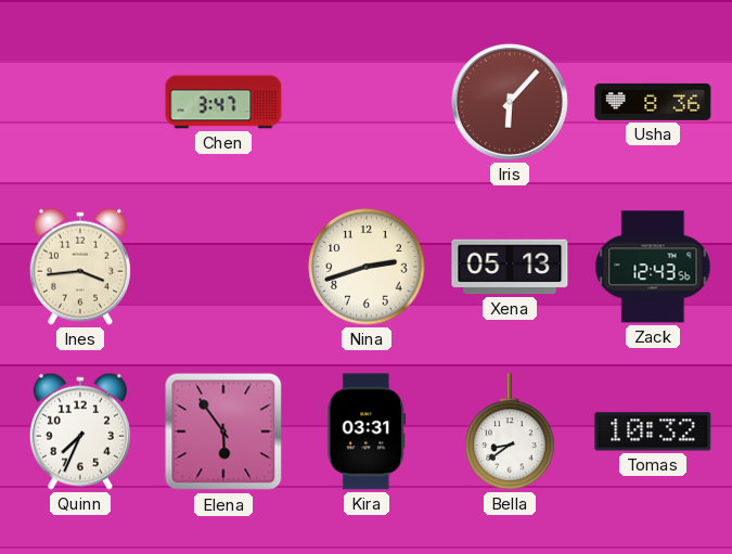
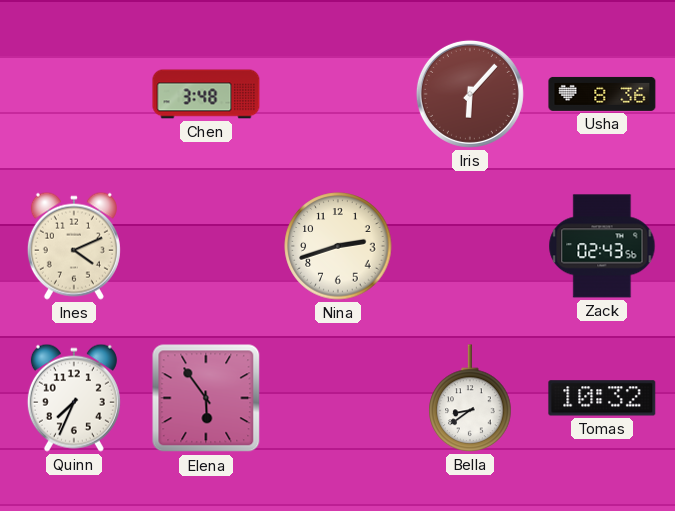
Chen: 3:47 -> 3:48
Ines: 3:44 -> 4:11
Xena: 05:13 -> none
Zack: 12:43 -> 02:43
Kira: 03:31 -> none
